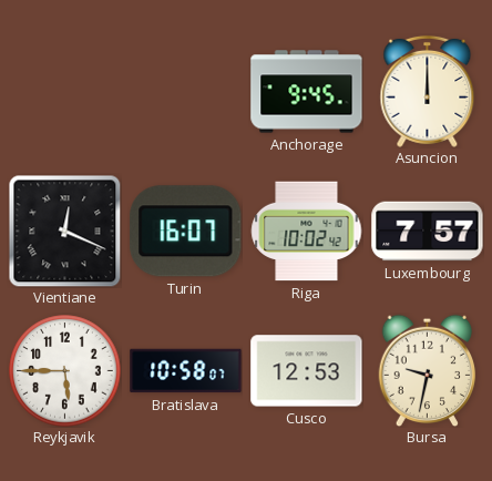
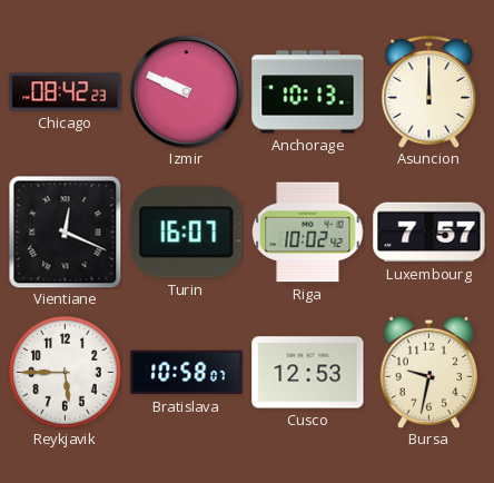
Chicago: none -> 08:42
Izmir: none -> 9:49
Anchorage: 9:45 -> 10:13
